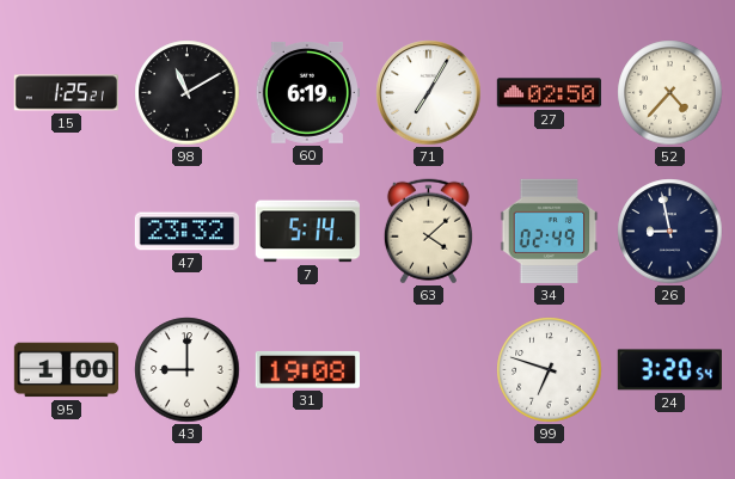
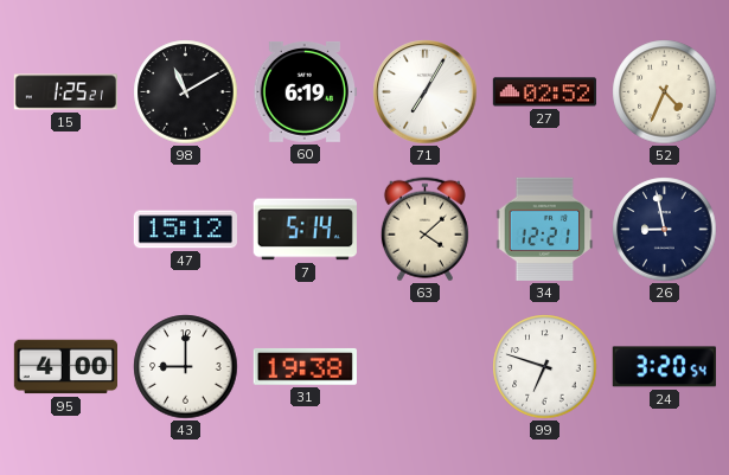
27: 02:50 -> 02:52
52: 4:37 -> 4:34
47: 23:32 -> 15:12
34: 02:49 -> 12:21
95: 1:00 -> 4:00
31: 19:08 -> 19:38
